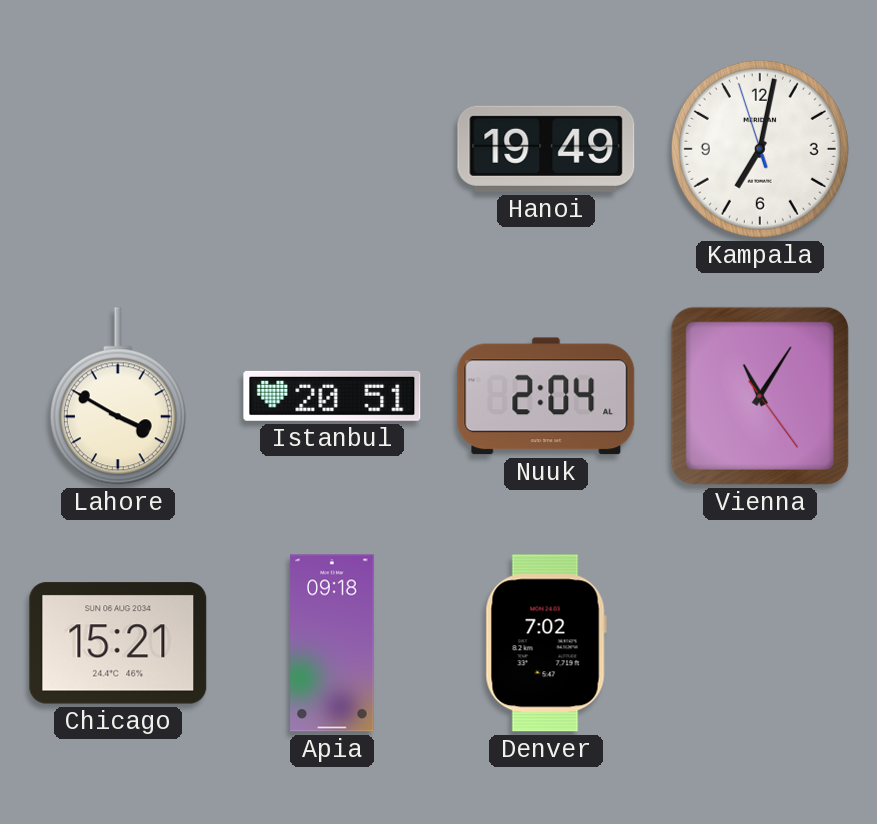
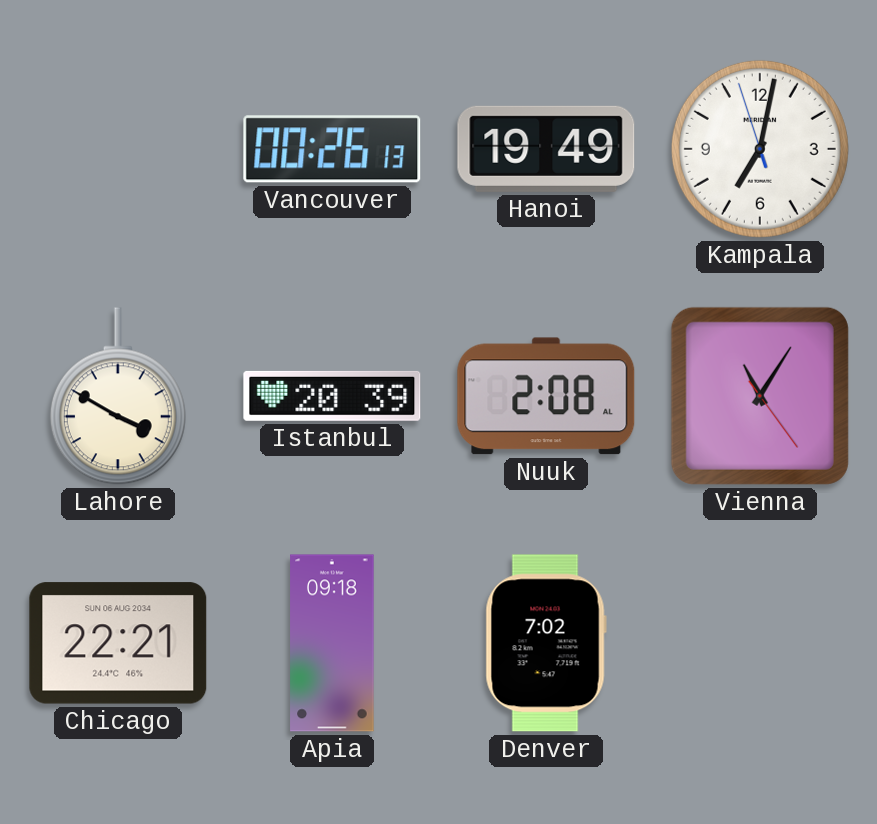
Vancouver: none -> 00:26
Istanbul: 20:51 -> 20:39
Nuuk: 2:04 -> 2:08
Chicago: 15:21 -> 22:21
